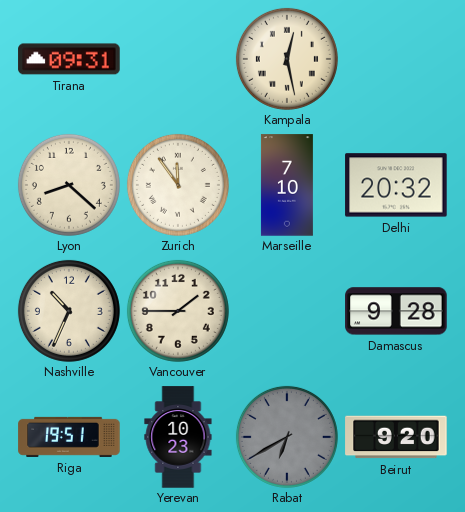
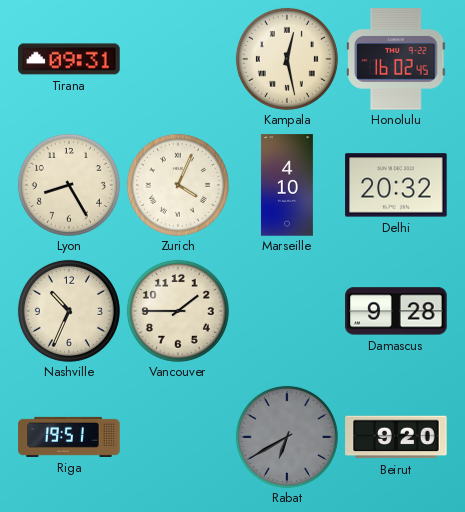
Honolulu: none -> 16:02
Lyon: 8:22 -> 8:25
Zurich: 11:54 -> 4:04
Marseille: 7:10 -> 4:10
Yerevan: 10:23 -> none
